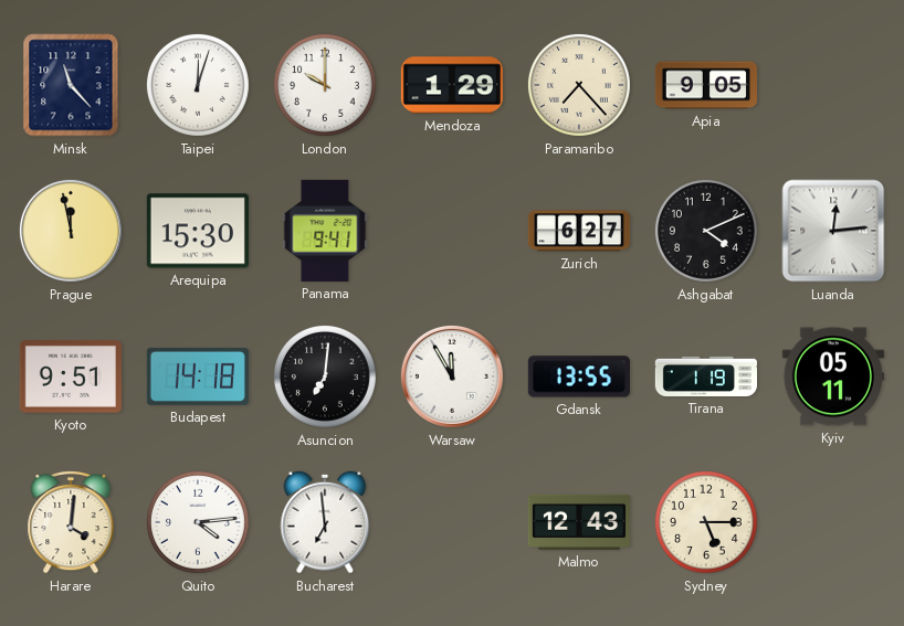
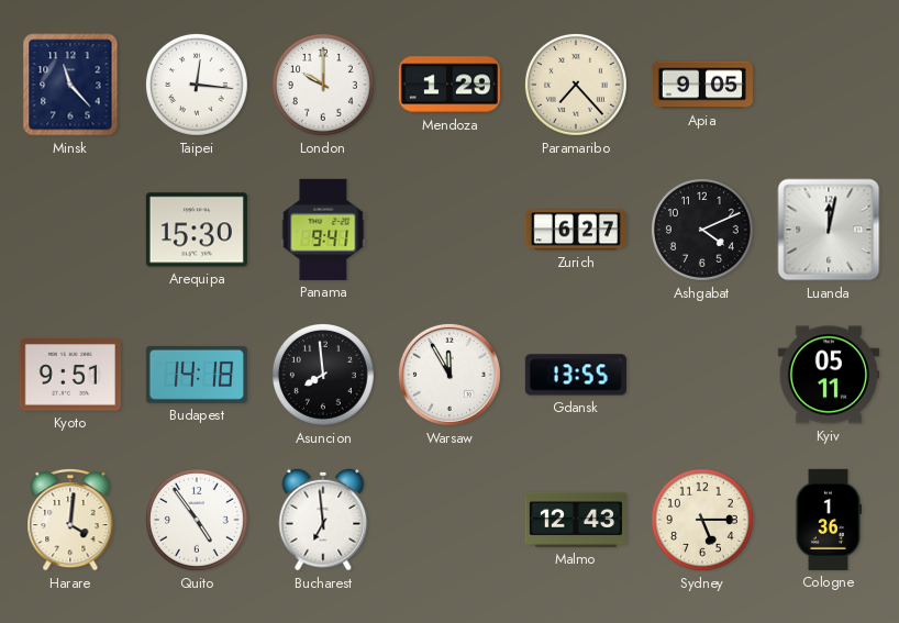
Taipei: 12:03 -> 12:16
Prague: 11:58 -> none
Luanda: 12:14 -> 12:02
Asuncion: 7:01 -> 7:59
Tirana: 1:19 -> none
Quito: 4:14 -> 4:54
Cologne: none -> 1:36
